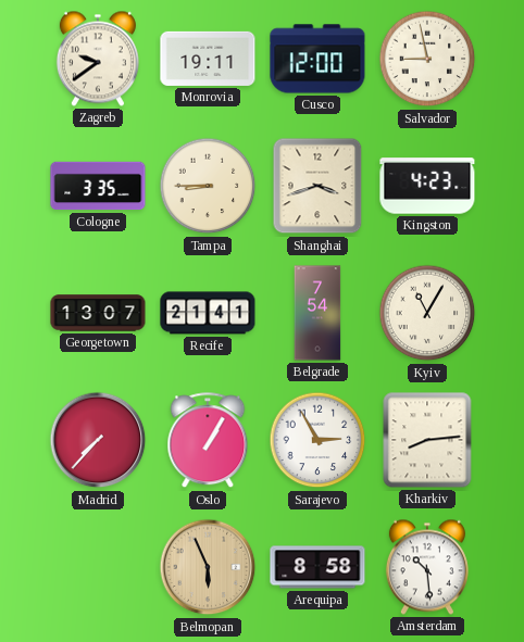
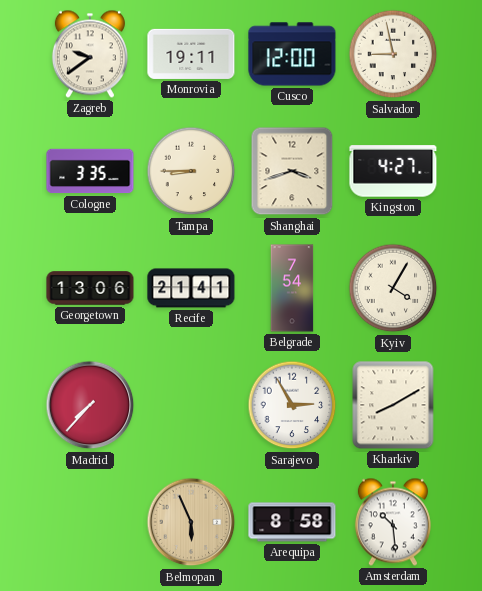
Kingston: 4:23 -> 4:27
Georgetown: 13:07 -> 13:06
Kyiv: 11:05 -> 4:05
Oslo: 1:05 -> none
Kharkiv: 8:14 -> 8:10
